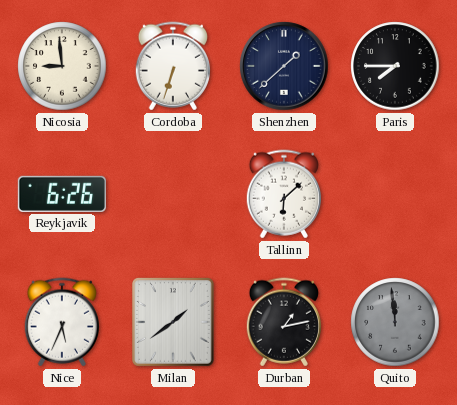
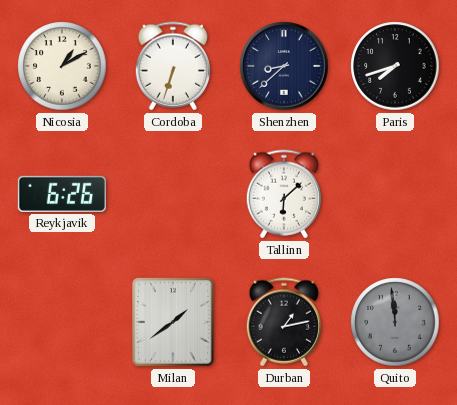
Nicosia: 8:59 -> 1:10
Shenzhen: 1:38 -> 8:38
Paris: 7:45 -> 7:42
Nice: 5:34 -> none
